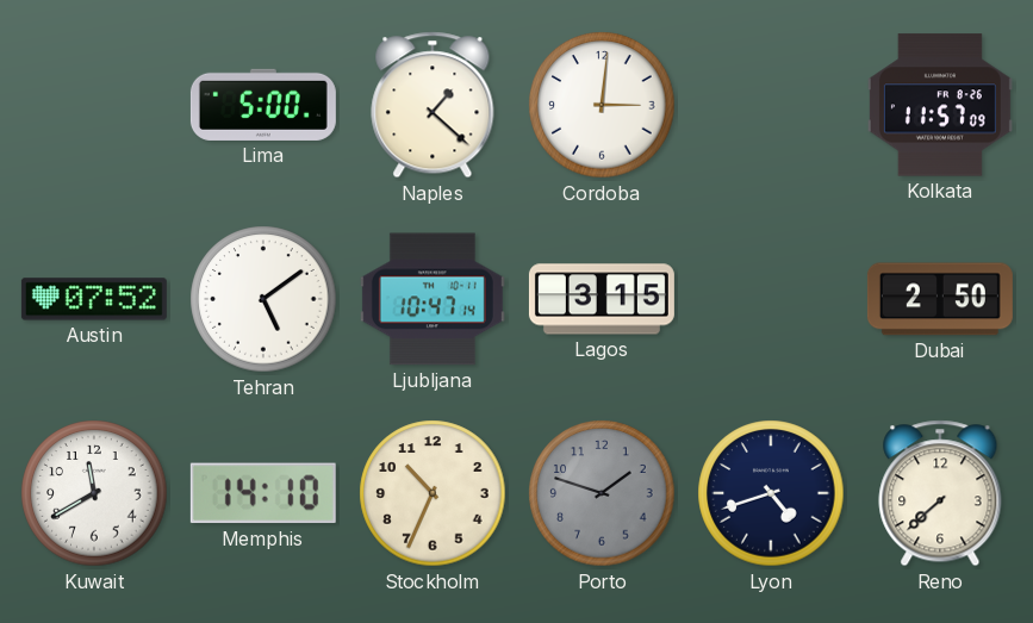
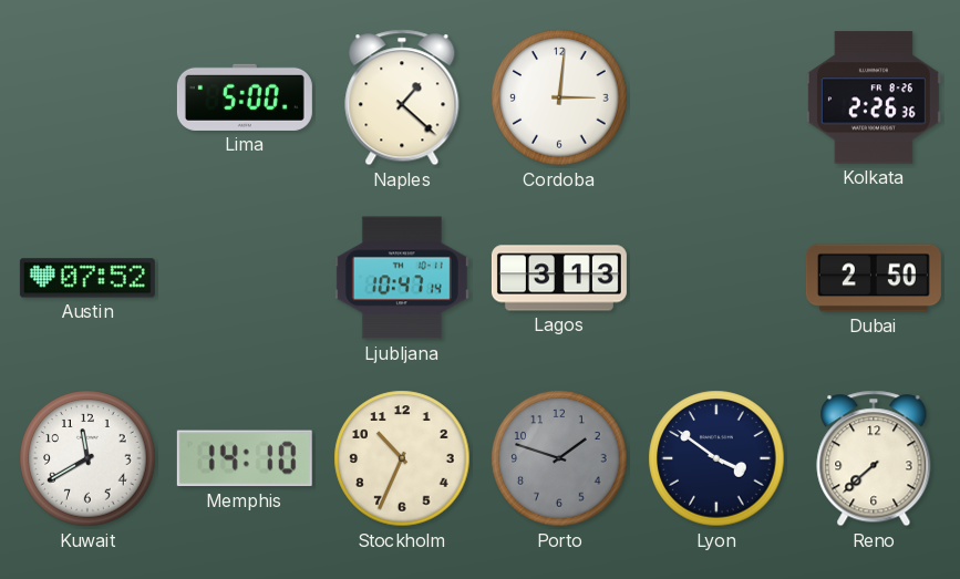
Kolkata: 11:57 -> 2:26
Tehran: 5:09 -> none
Lagos: 3:15 -> 3:13
Lyon: 4:42 -> 3:51
